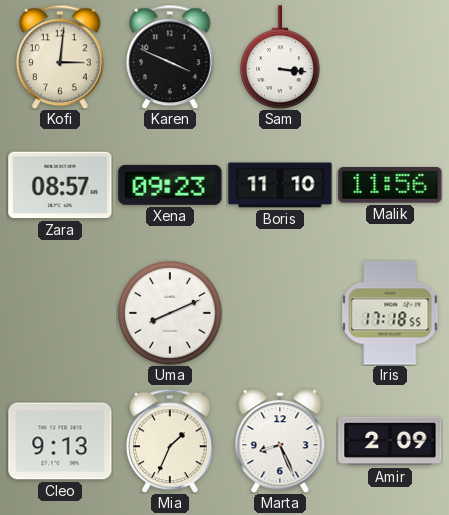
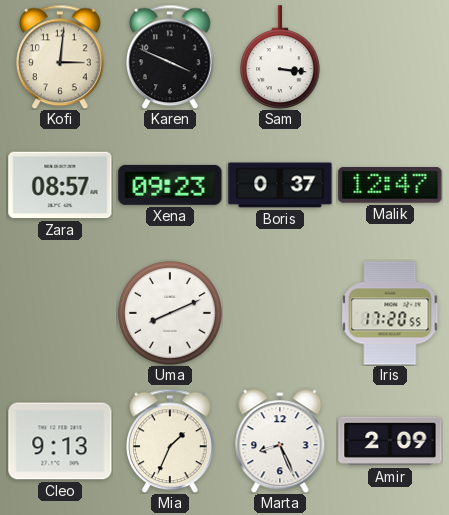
Boris: 11:10 -> 0:37
Malik: 11:56 -> 12:47
Iris: 17:18 -> 17:20
